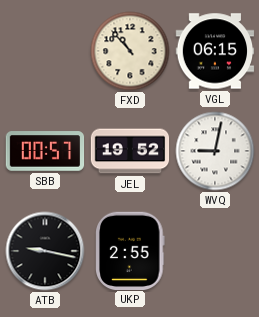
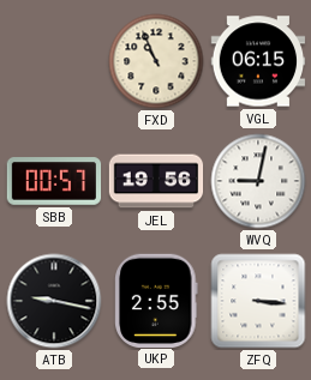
FXD: 10:53 -> 10:56
JEL: 19:52 -> 19:56
ZFQ: none -> 3:16
